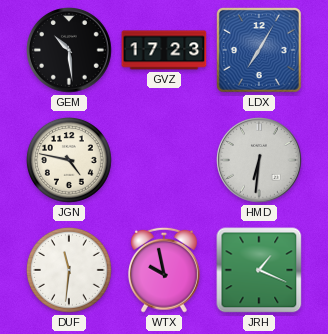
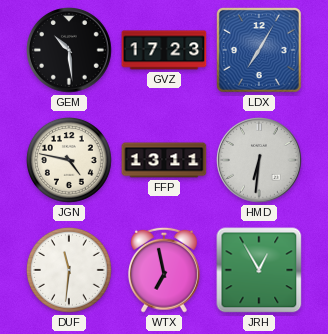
FFP: none -> 13:11
WTX: 9:58 -> 6:58
JRH: 1:19 -> 12:55
